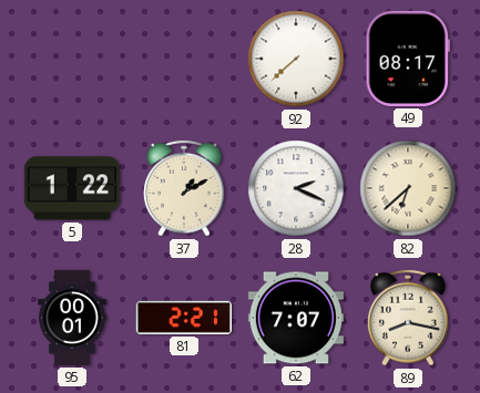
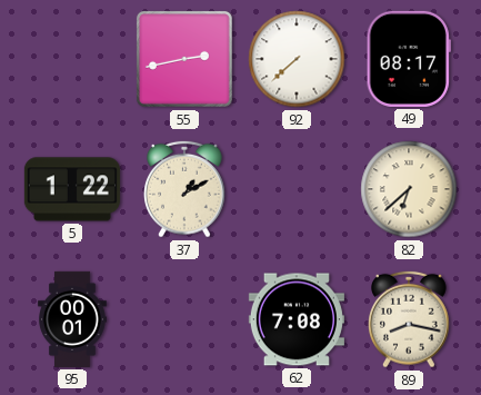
55: none -> 2:43
28: 2:19 -> none
81: 2:21 -> none
62: 7:07 -> 7:08
